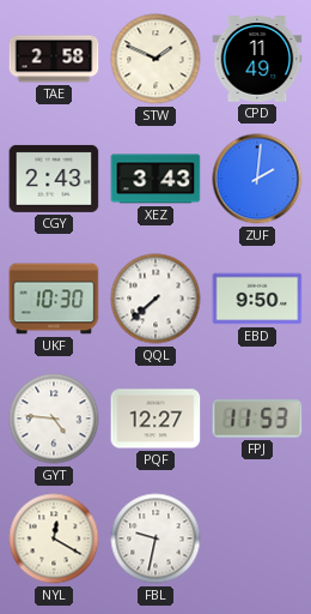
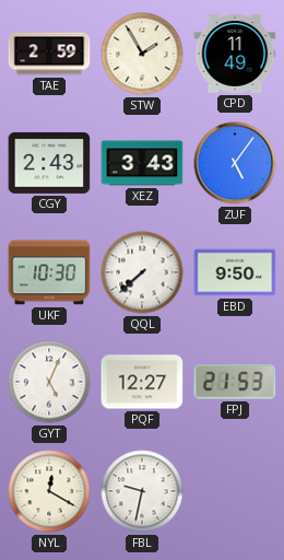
TAE: 2:58 -> 2:59
STW: 1:49 -> 1:55
ZUF: 2:01 -> 5:06
GYT: 4:46 -> 5:04
FPJ: 11:53 -> 21:53
